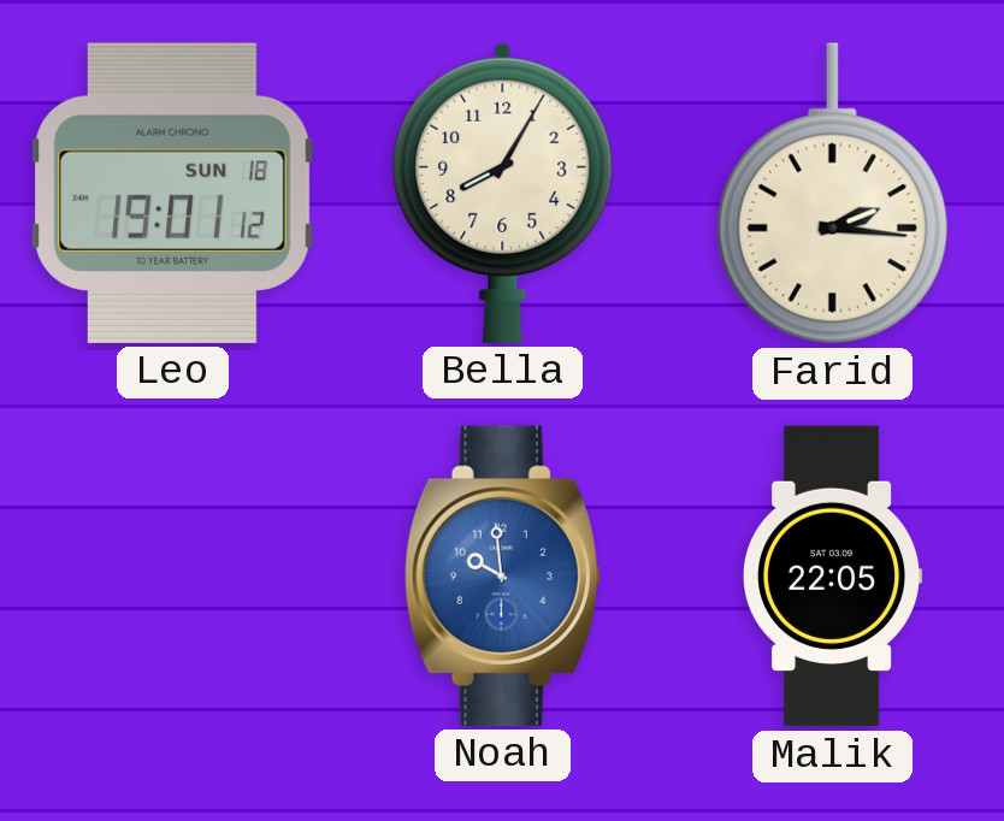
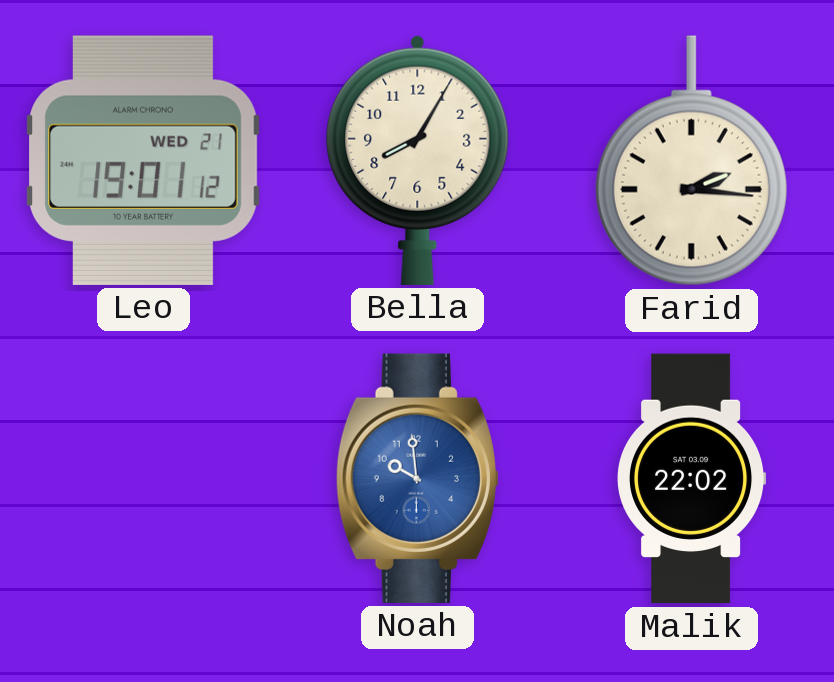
Leo date: SUN 18 -> WED 21
Malik: 22:05 -> 22:02
